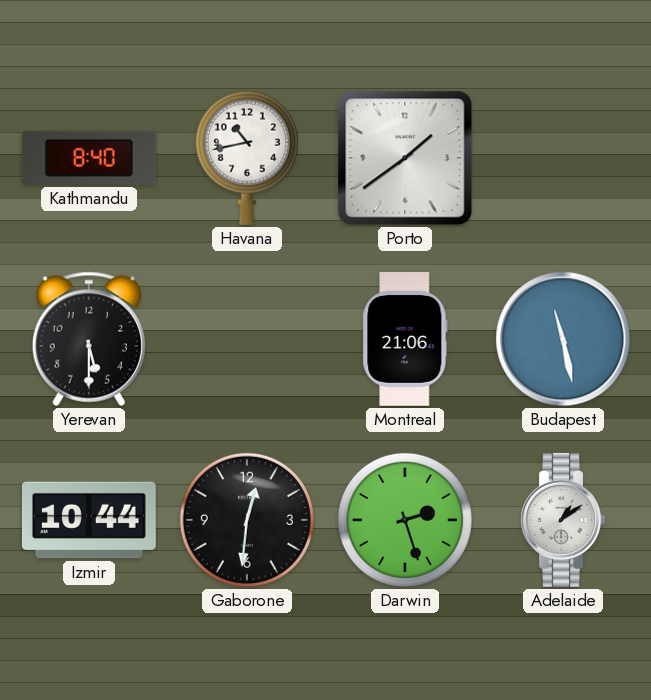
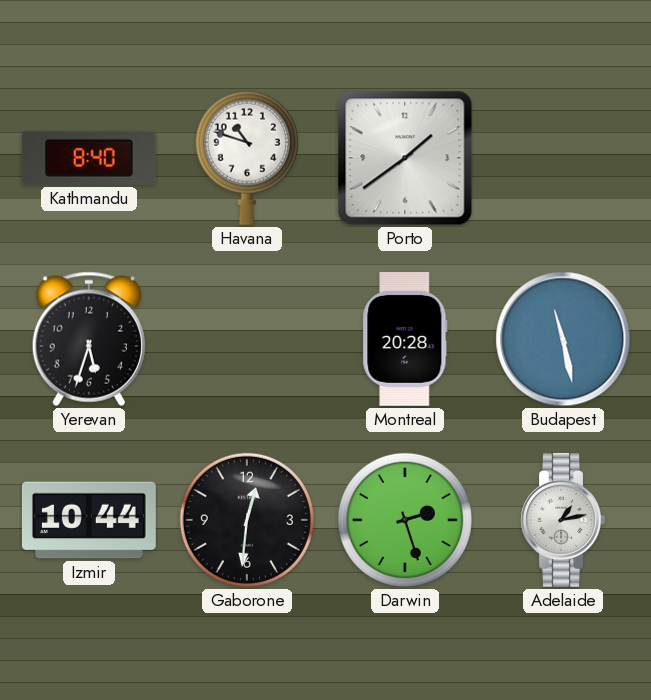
Havana: 10:43 -> 10:48
Yerevan: 5:30 -> 5:33
Montreal: 21:06 -> 20:28
Adelaide: 1:09 -> 1:13
